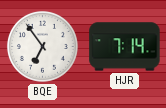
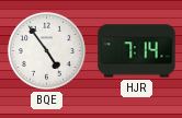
BQE: 6:54 -> 4:54
